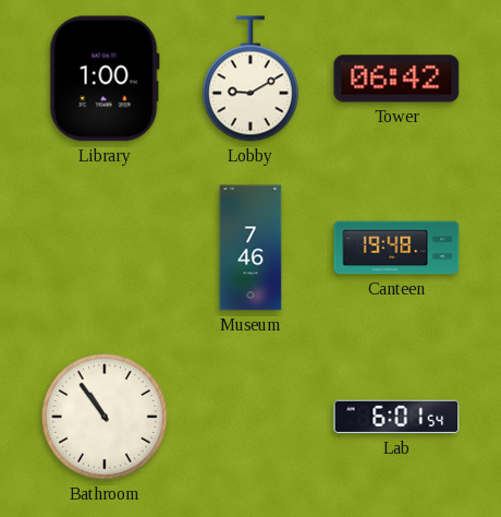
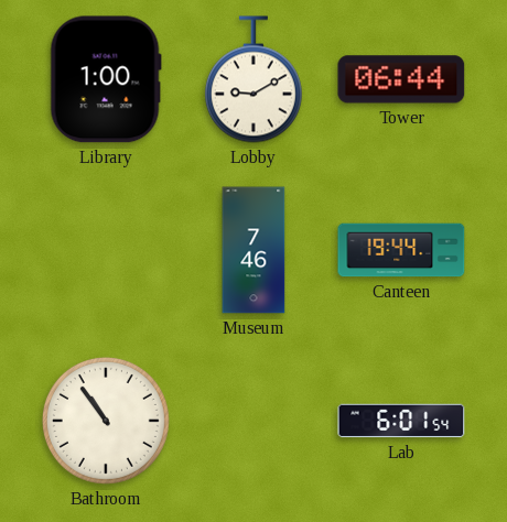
Tower: 06:42 -> 06:44
Canteen: 19:48 -> 19:44
